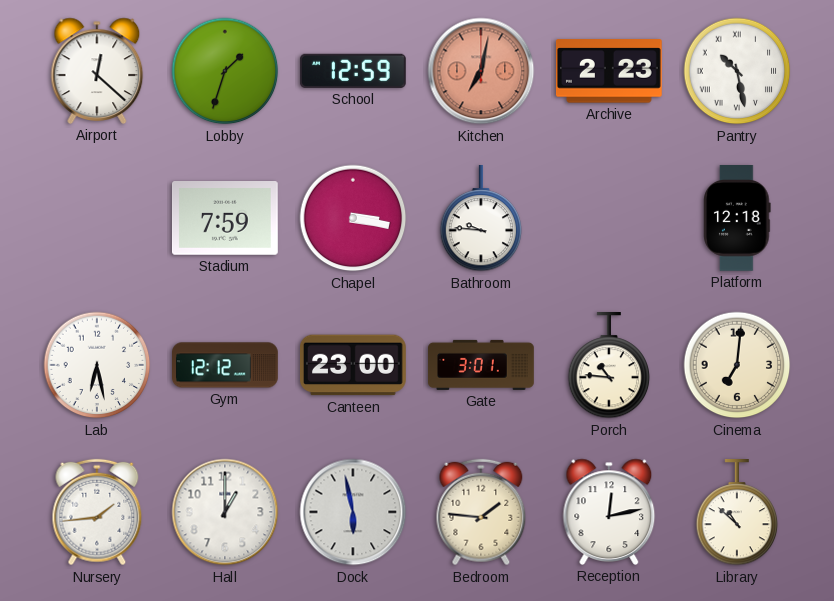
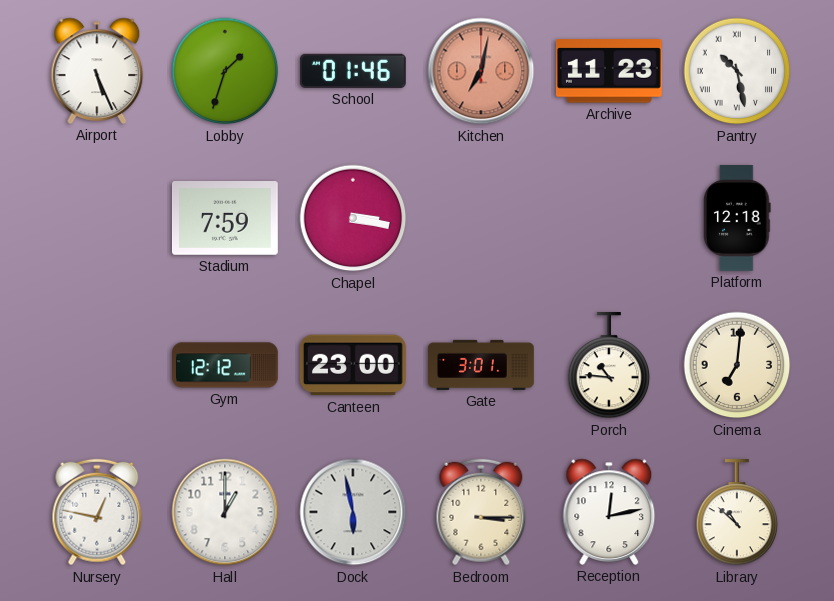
Airport: 12:22 -> 5:26
School: 12:59 -> 01:46
Archive: 2:23 -> 11:23
Bathroom: 9:46 -> none
Lab: 6:28 -> none
Nursery: 1:44 -> 12:47
Bedroom: 1:46 -> 3:15
